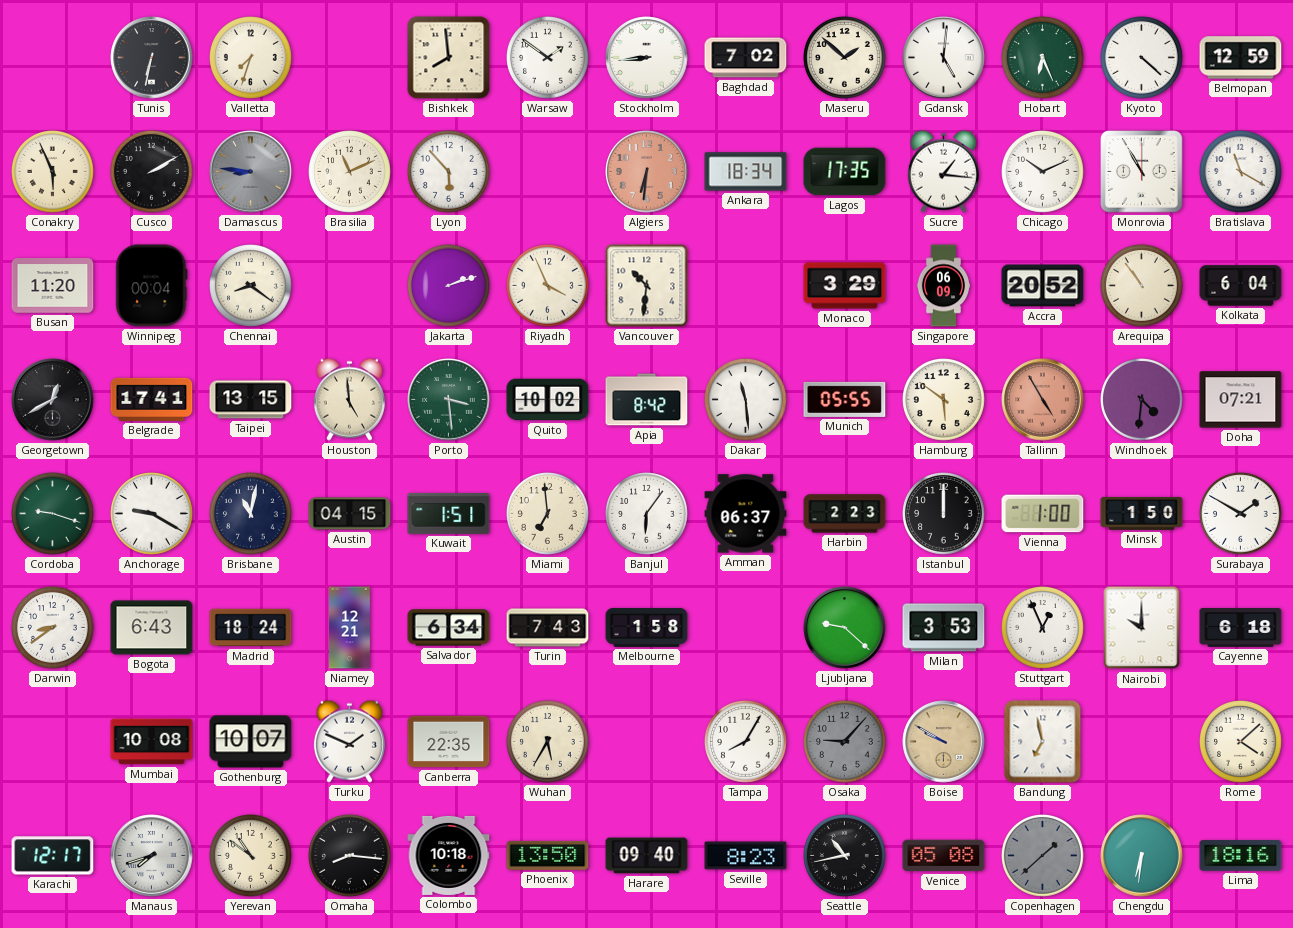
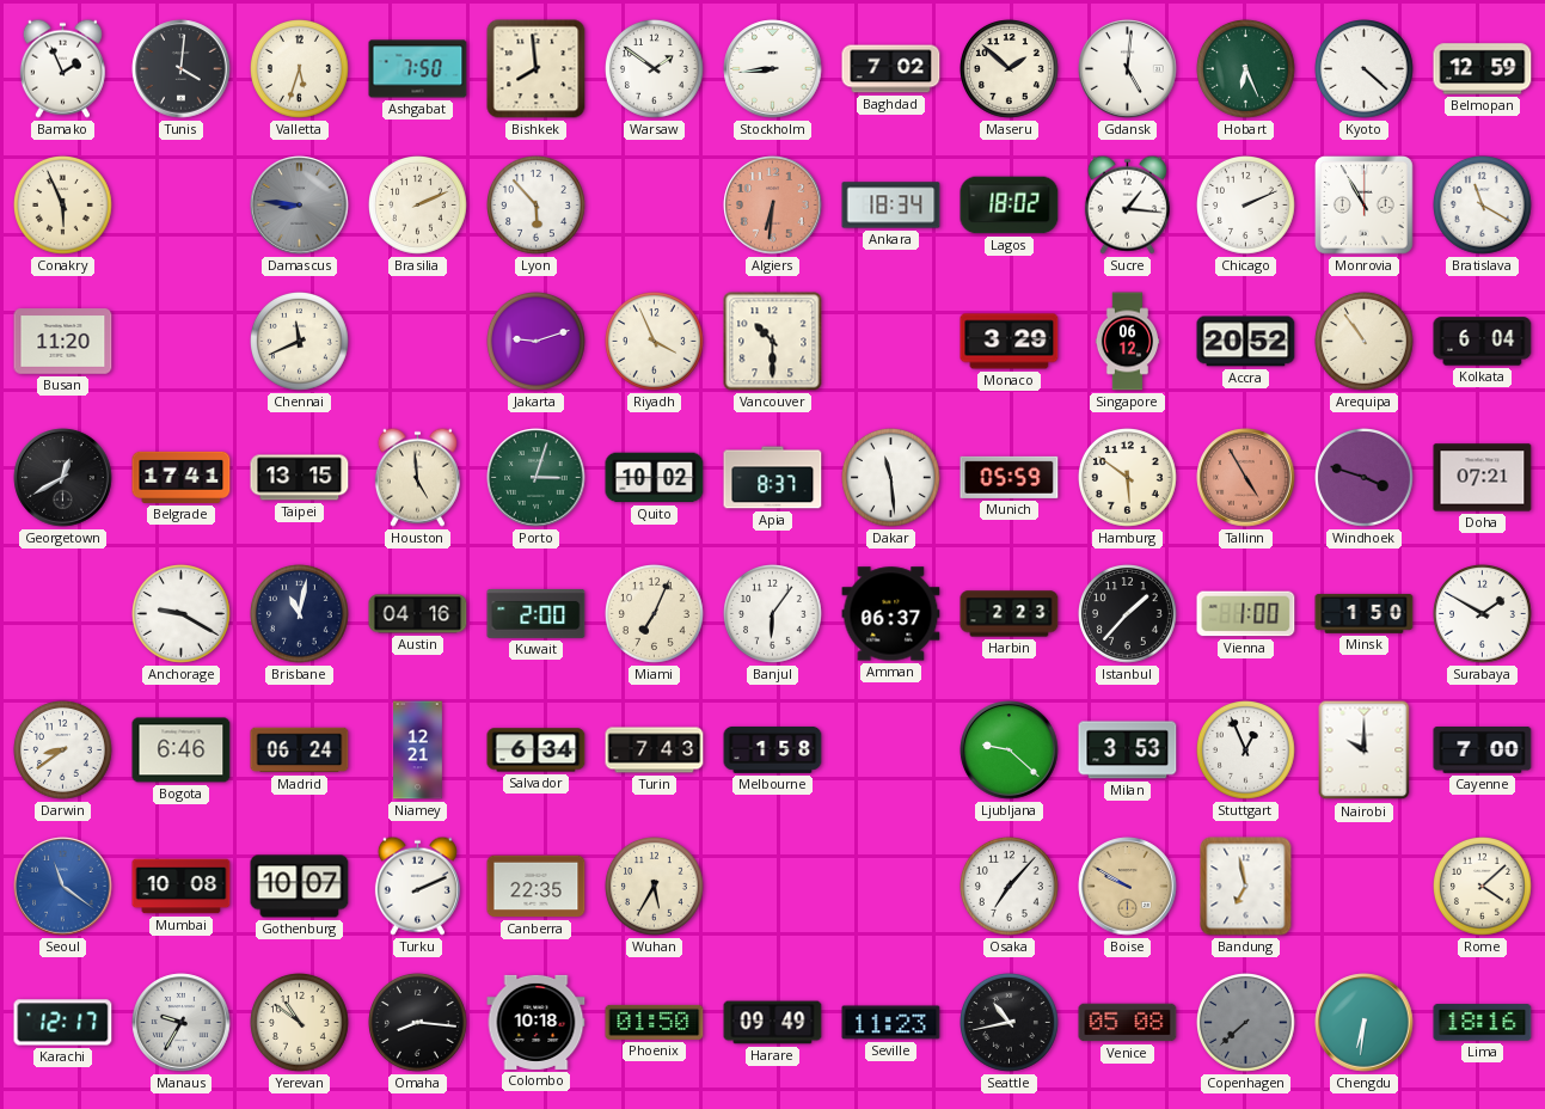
Bamako: none -> 1:56
Tunis: 6:32 -> 4:01
Valletta: 7:33 -> 5:33
Ashgabat: none -> 7:50
Cusco: 2:10 -> none
Brasilia: 11:11 -> 2:11
Lagos: 17:35 -> 18:02
Chicago: 10:11 -> 2:11
Winnipeg: 00:04 -> none
Chennai: 8:21 -> 11:41
Jakarta: 2:12 -> 9:12
Vancouver: 10:31 -> 10:30
Singapore: 06:09 -> 06:12
Porto: 3:29 -> 3:03
Apia: 8:42 -> 8:37
Munich: 05:55 -> 05:59
Windhoek: 4:31 -> 3:48
Cordoba: 9:18 -> none
Austin: 04:15 -> 04:16
Kuwait: 1:51 -> 2:00
Miami: 6:59 -> 7:04
Istanbul: 12:00 -> 1:37
Bogota: 6:43 -> 6:46
Madrid: 18:24 -> 06:24
Cayenne: 6:18 -> 7:00
Seoul: none -> 11:21
Turku: 1:49 -> 2:11
Tampa: 8:05 -> none
Osaka: 9:07 -> 7:07
Osaka dial: grey -> white
Manaus: 7:42 -> 9:35
Phoenix: 13:50 -> 01:50
Harare: 09:40 -> 09:49
Seville: 8:23 -> 11:23
Copenhagen: 1:38 -> 7:38
